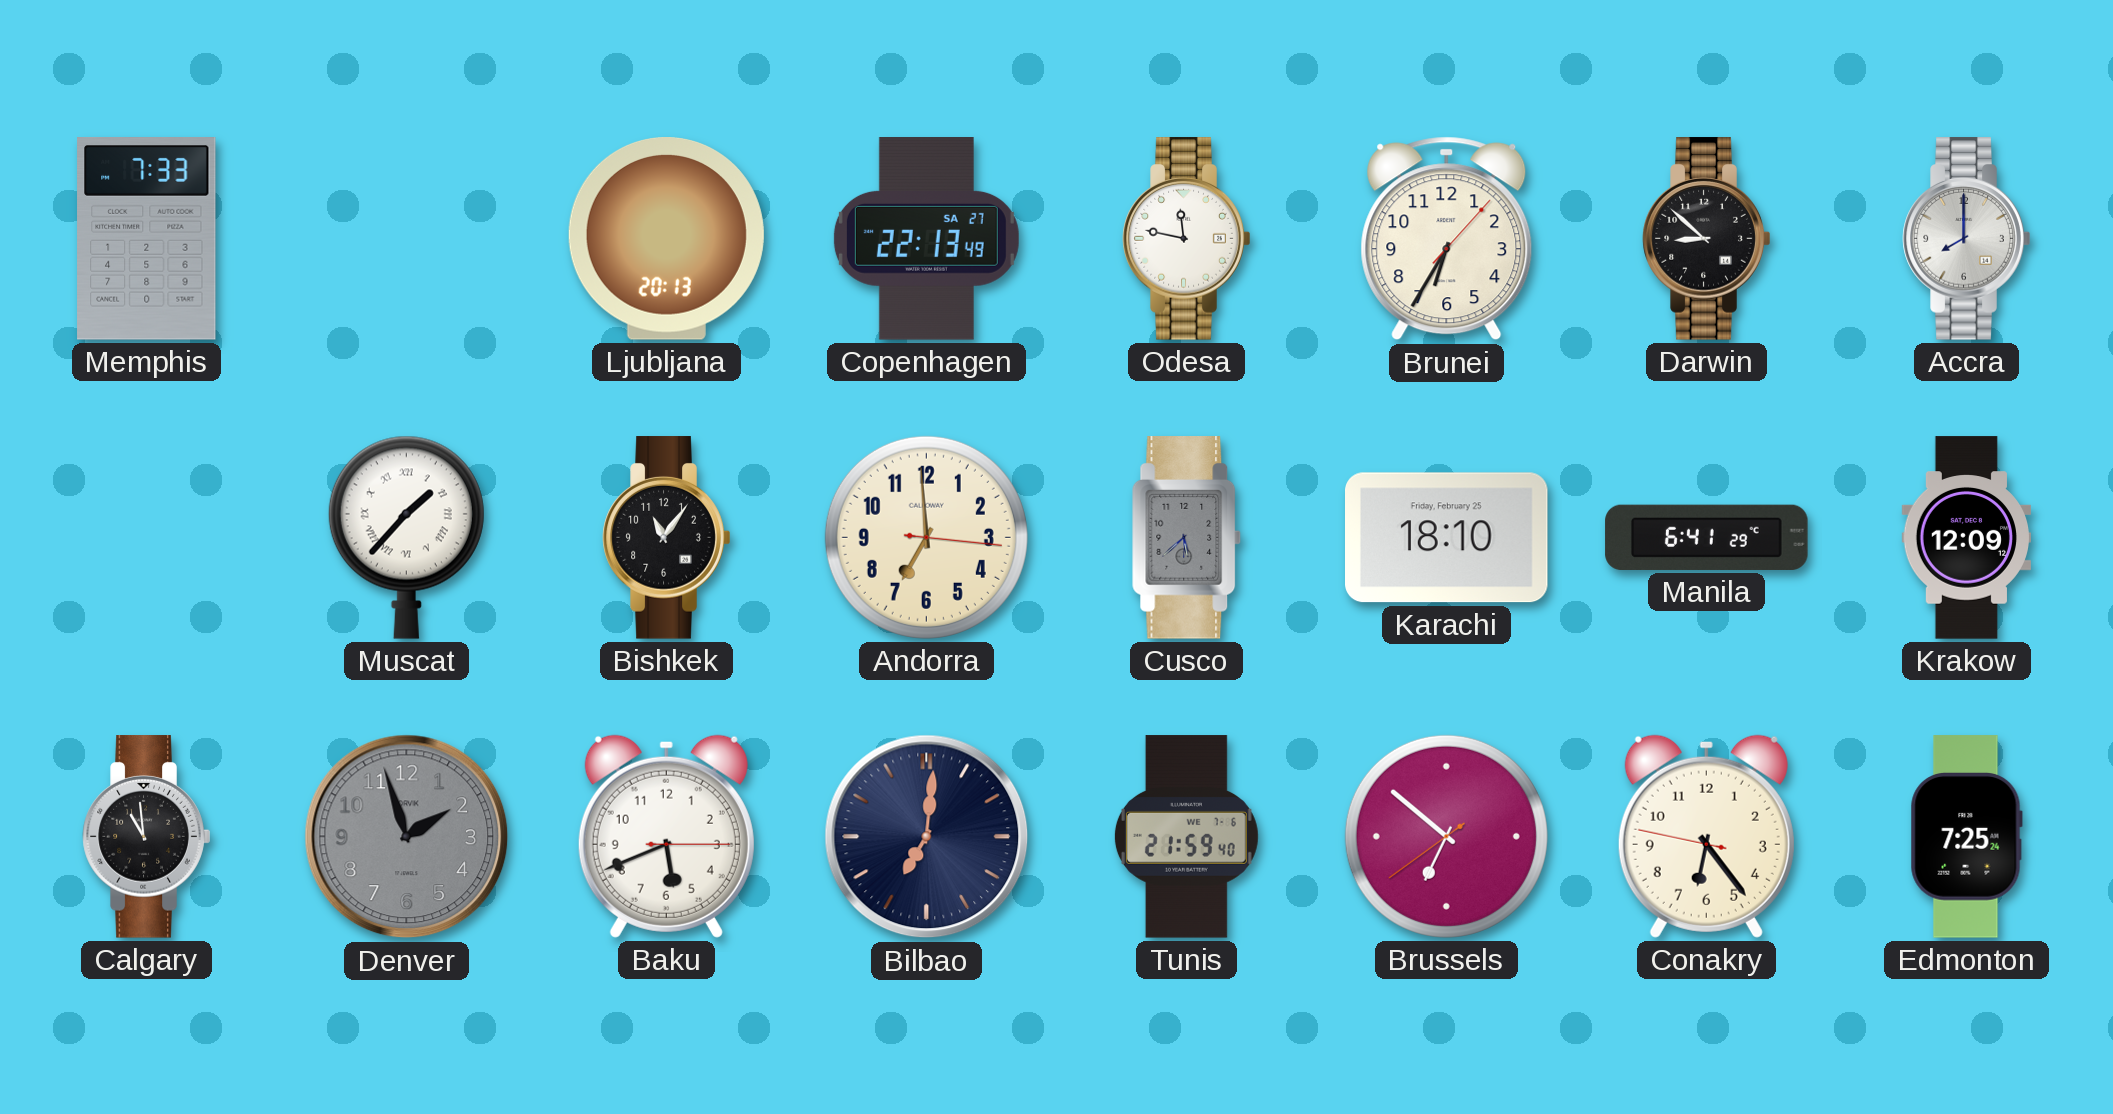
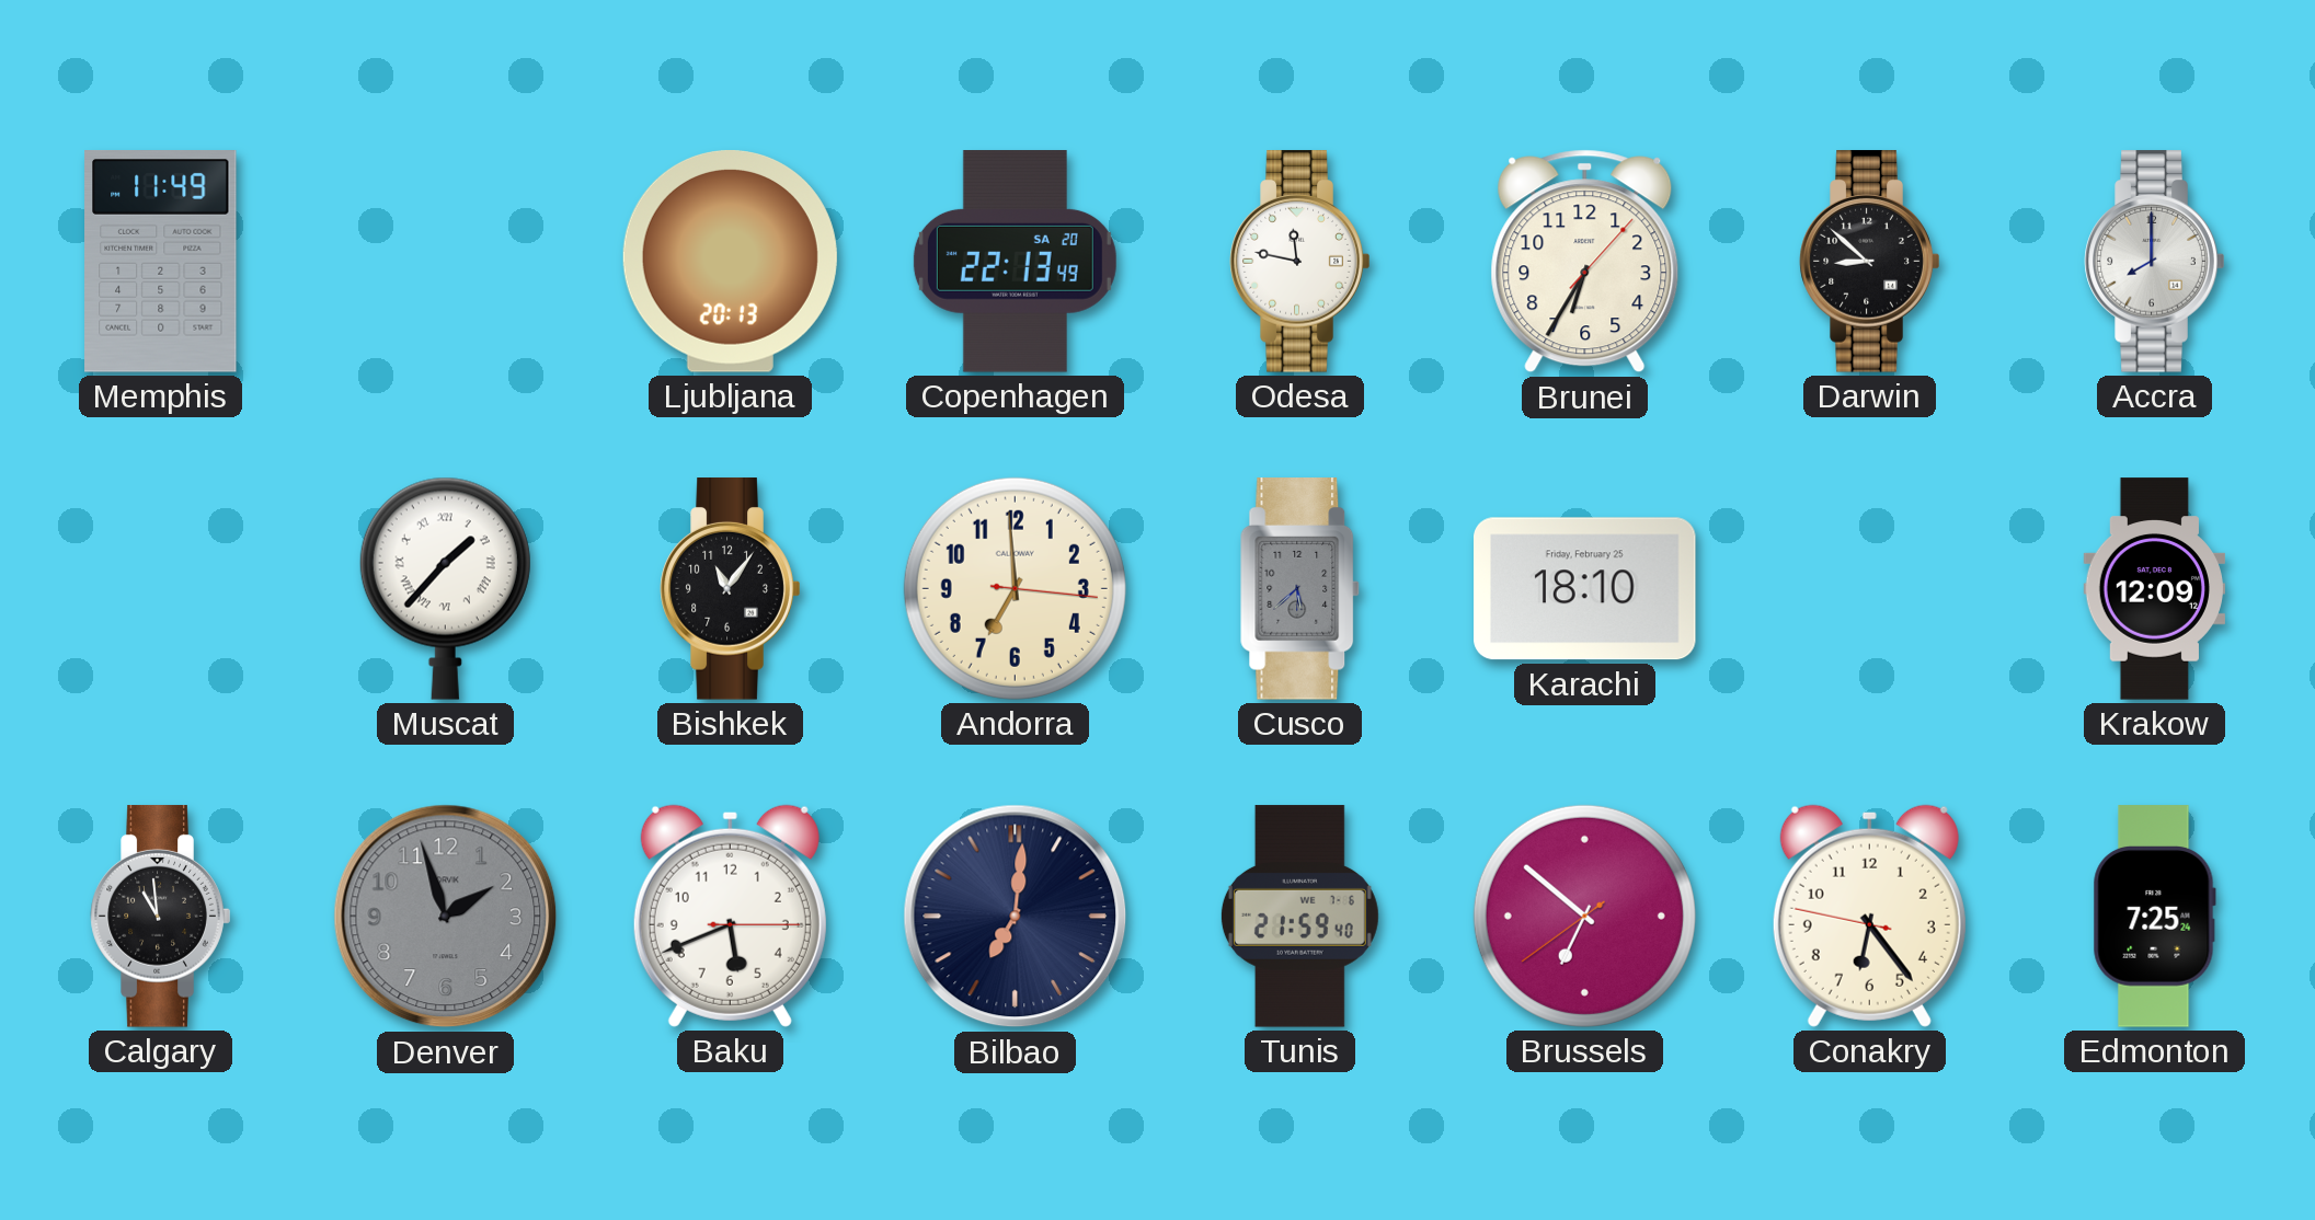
Memphis: 7:33 -> 11:49
Copenhagen date: SA 27 -> SA 20
Manila: 6:41 -> none
